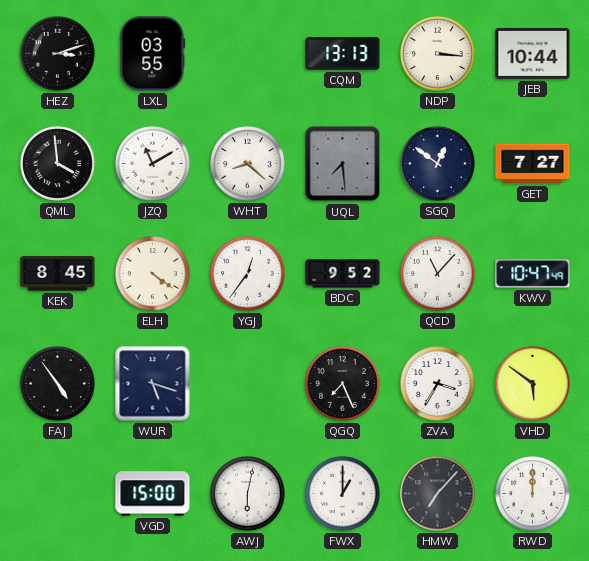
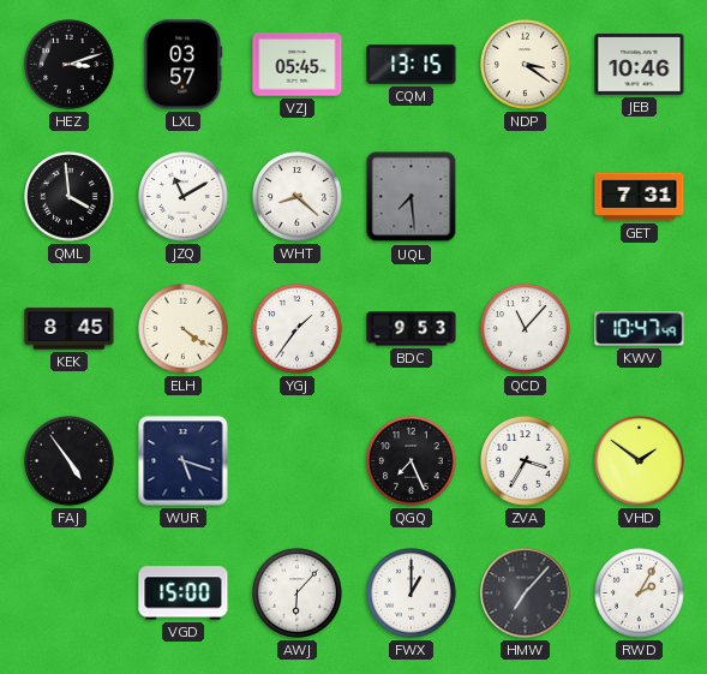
LXL: 03:55 -> 03:57
VZJ: none -> 05:45
CQM: 13:13 -> 13:15
NDP: 3:16 -> 3:21
JEB: 10:44 -> 10:46
SGQ: 12:51 -> none
GET: 7:27 -> 7:31
YGJ: 12:36 -> 1:36
BDC: 9:52 -> 9:53
VHD: 5:51 -> 1:51
AWJ: 6:02 -> 6:07
RWD: 12:00 -> 2:05
